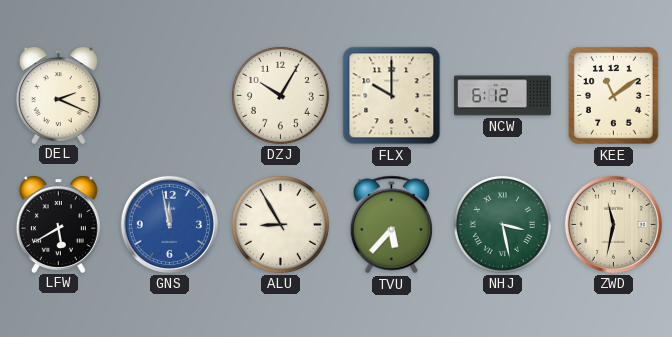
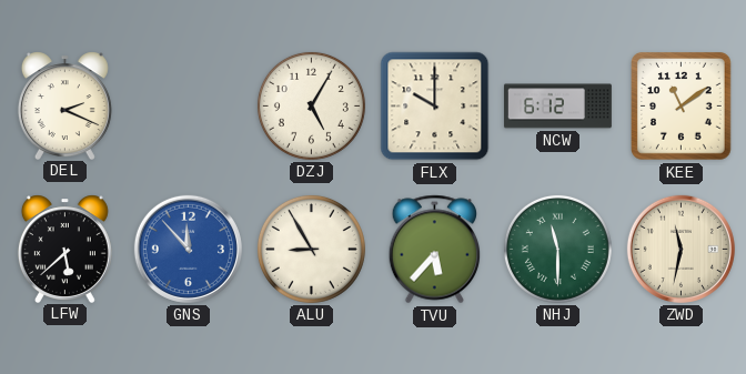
DZJ: 10:05 -> 5:05
LFW: 5:40 -> 5:38
GNS: 11:58 -> 11:53
NHJ: 3:28 -> 11:30
